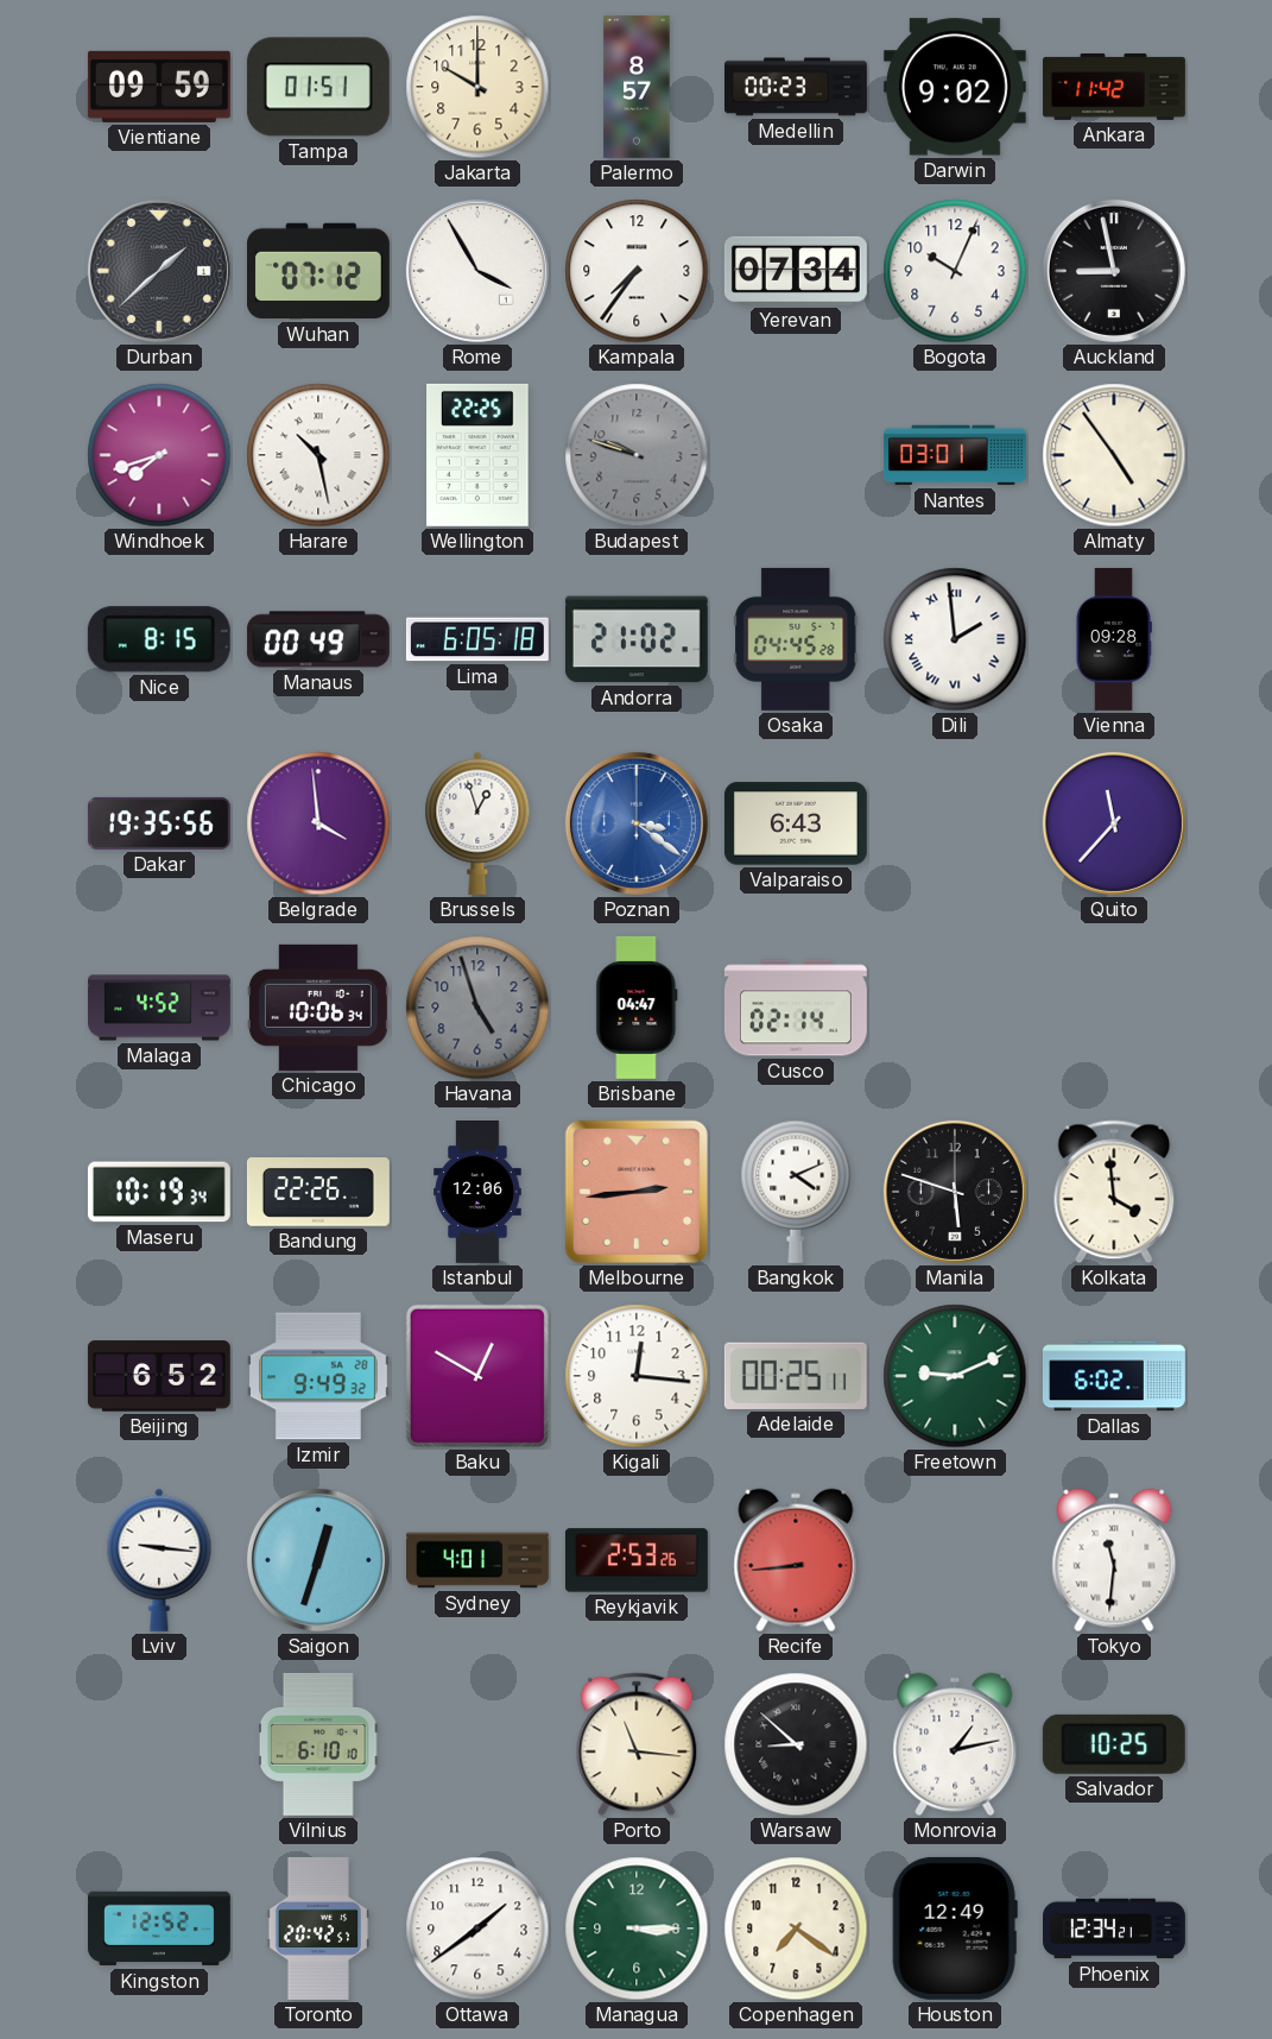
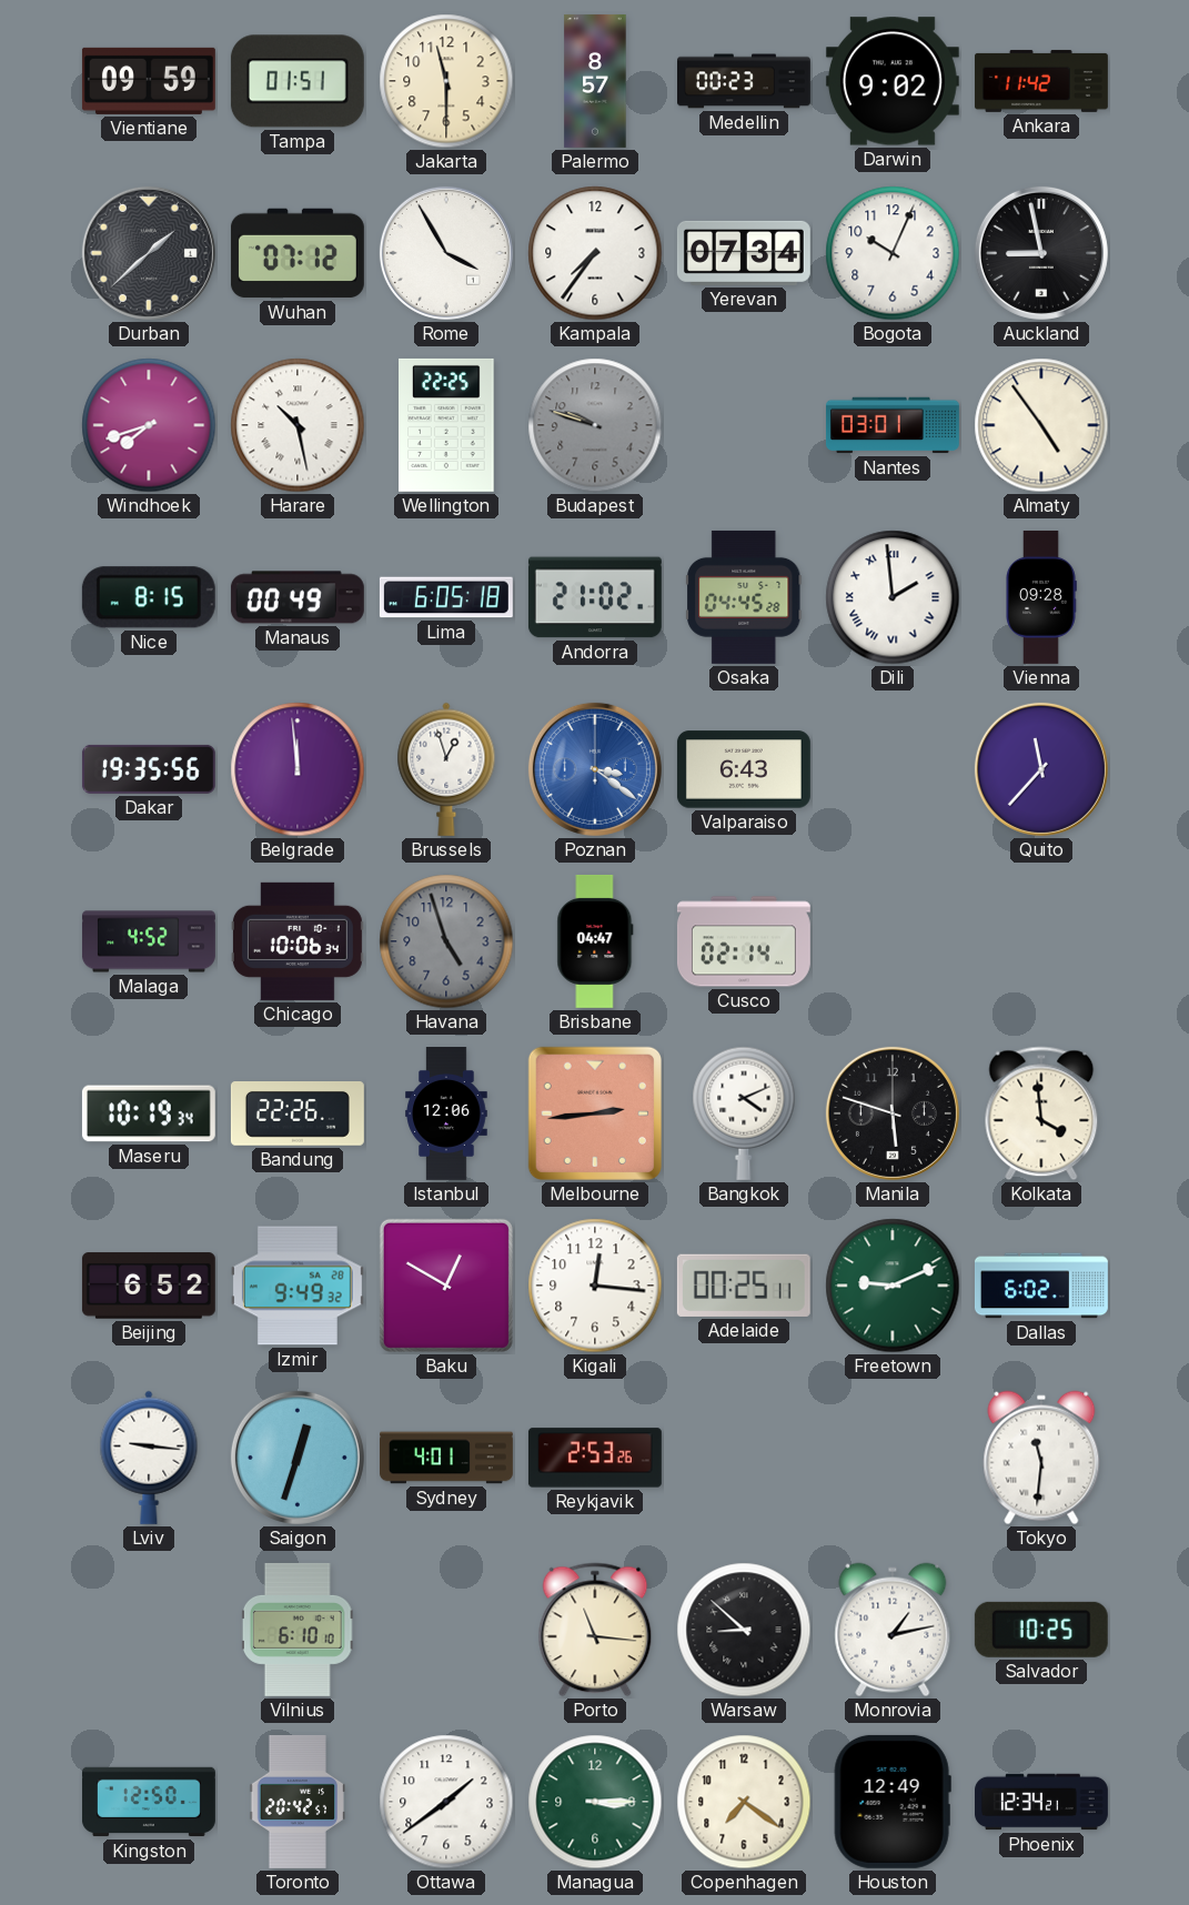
Jakarta: 10:00 -> 11:30
Belgrade: 3:59 -> 11:59
Recife: 8:44 -> none
Kingston: 12:52 -> 12:50
